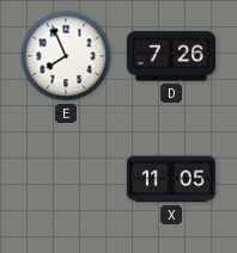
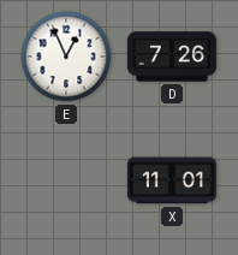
E: 7:56 -> 12:56
X: 11:05 -> 11:01
